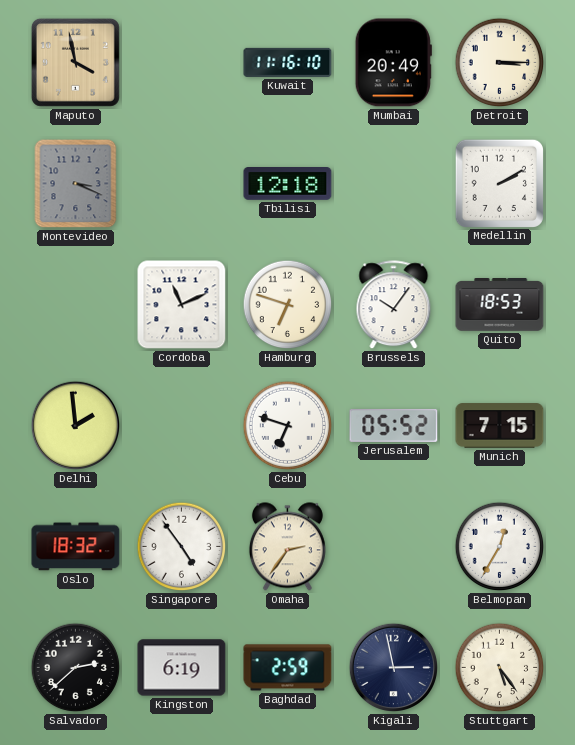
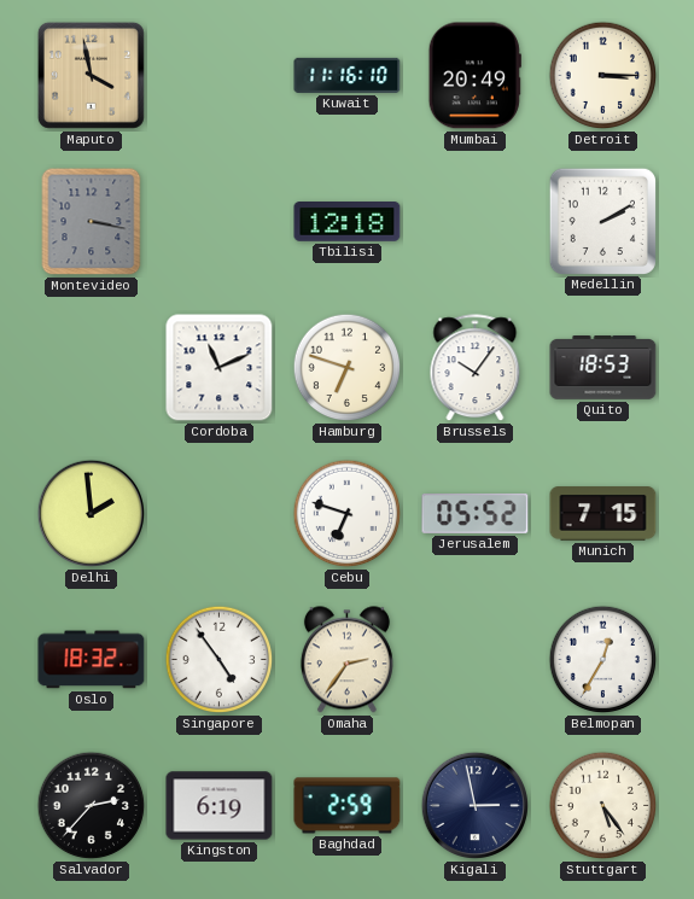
Montevideo: 3:19 -> 3:17
Salvador: 2:38 -> 2:37
